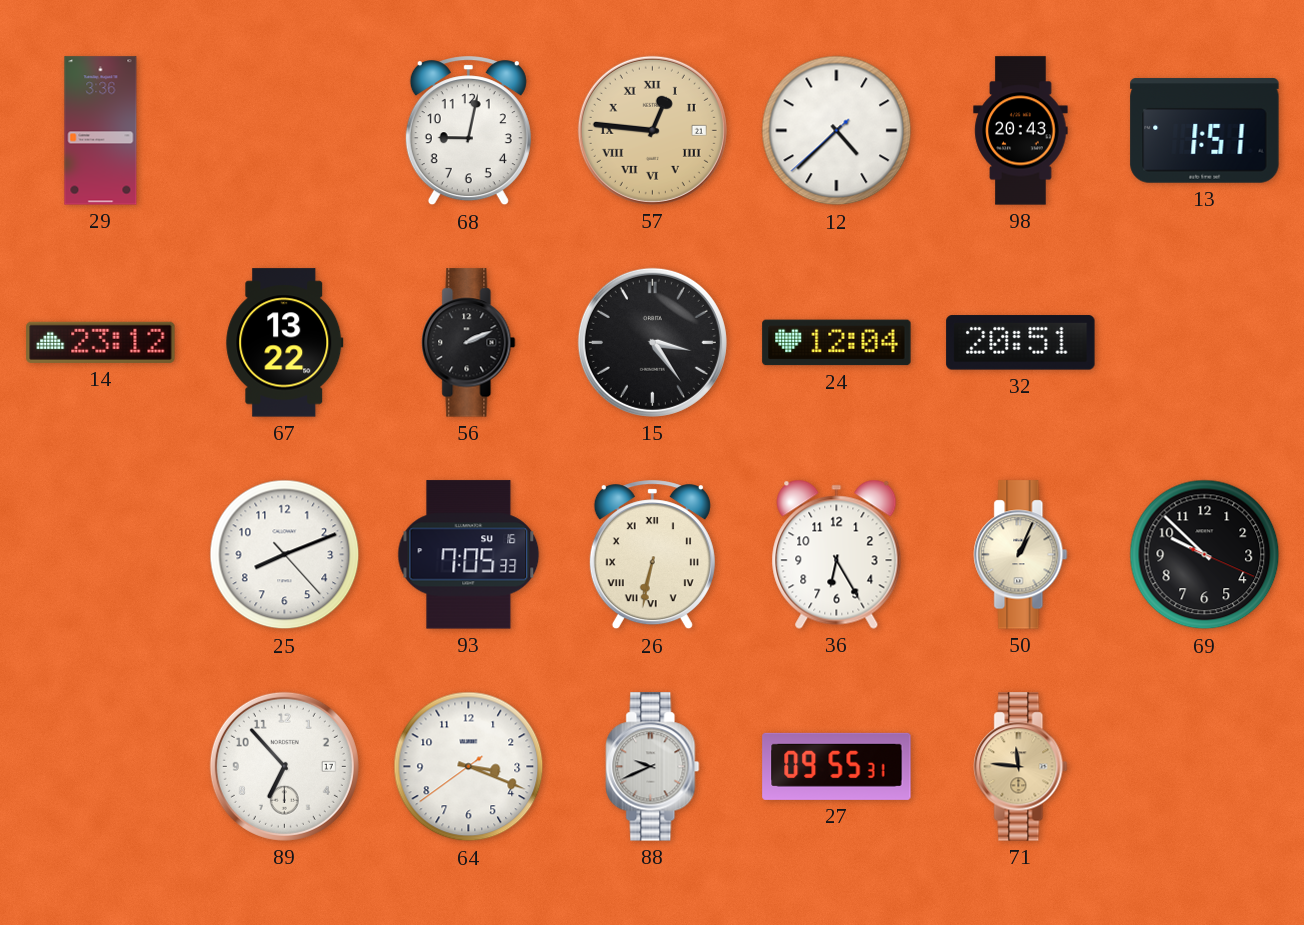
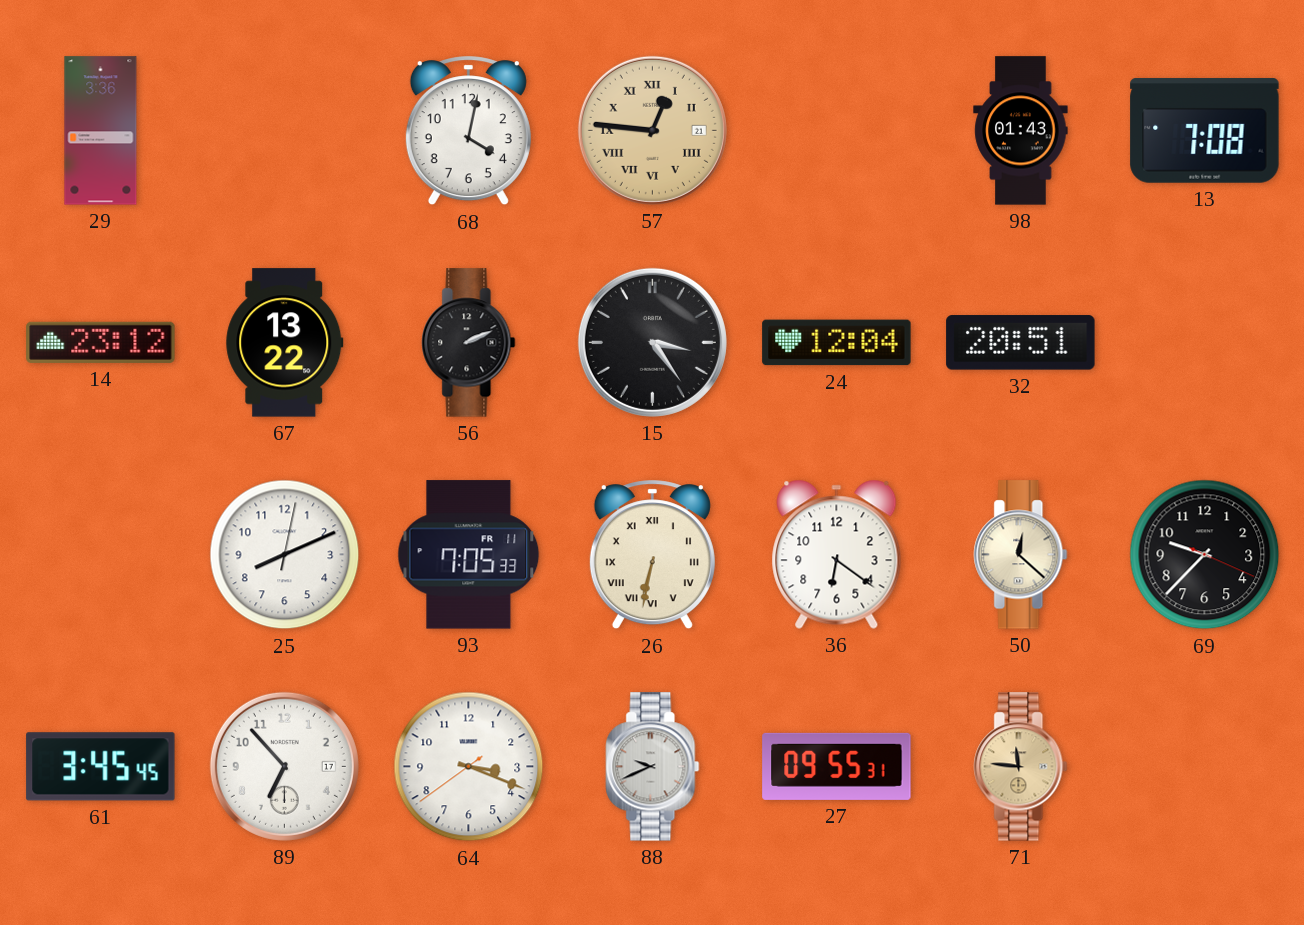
68: 9:02 -> 4:02
12: 4:37 -> none
98: 20:43 -> 01:43
13: 1:51 -> 7:08
25: 8:11:23 -> 8:11:02
93 date: SU 16 -> FR 11
36: 6:25 -> 6:21
50: 1:04 -> 12:22
69: 9:52 -> 9:37
61: none -> 3:45
